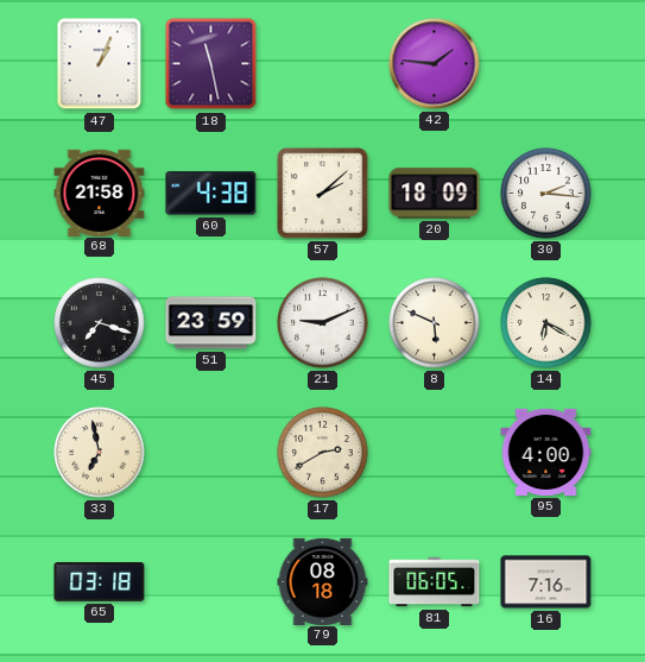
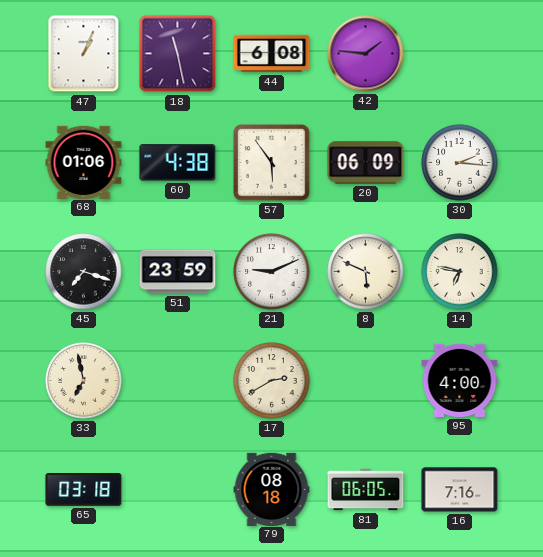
44: none -> 6:08
68: 21:58 -> 01:06
57: 2:08 -> 5:54
20: 18:09 -> 06:09
14: 6:20 -> 6:47
